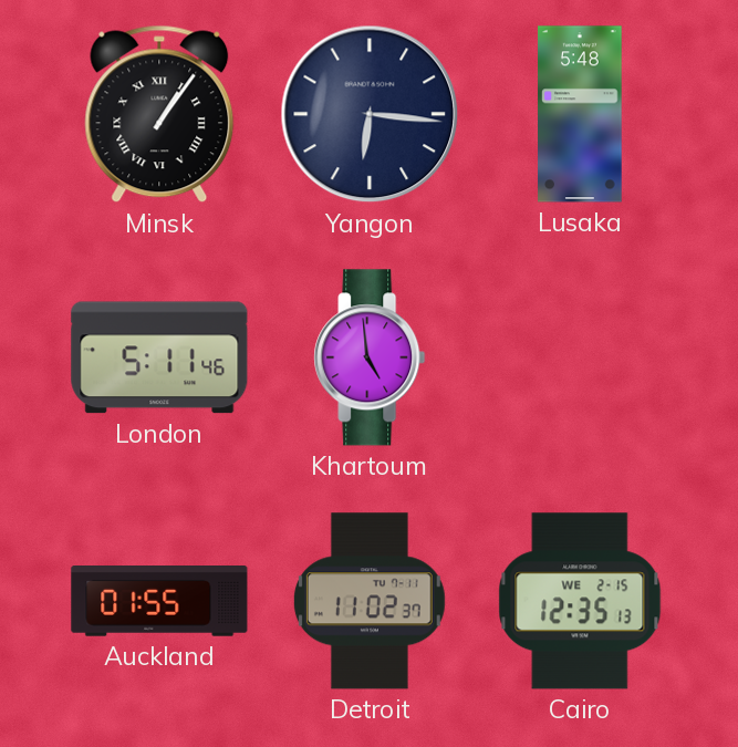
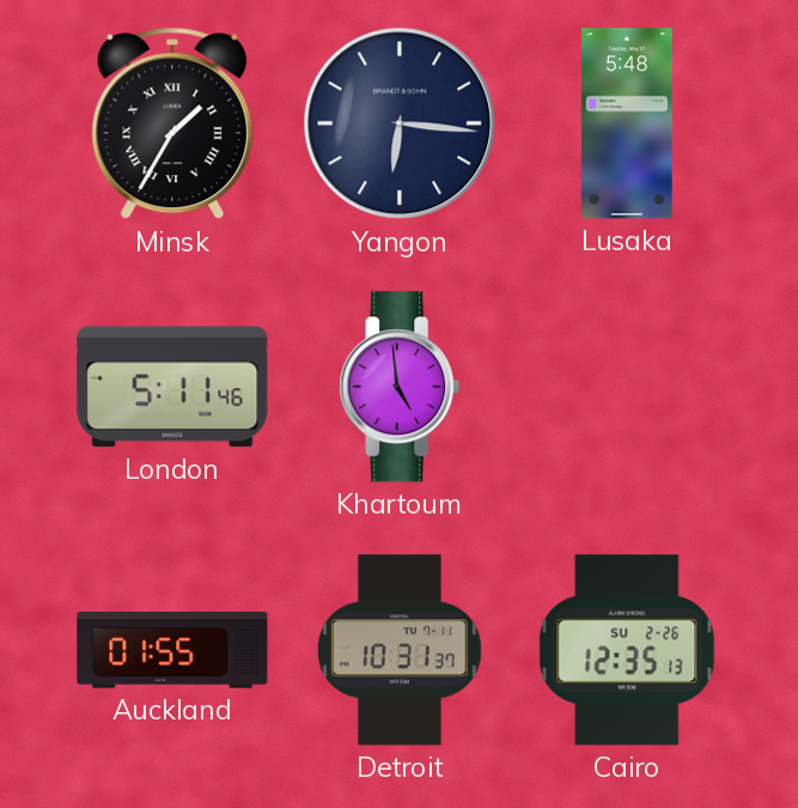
Minsk: 1:06 -> 1:35
Detroit: 11:02 -> 10:31
Cairo date: WE 2-15 -> SU 2-26
